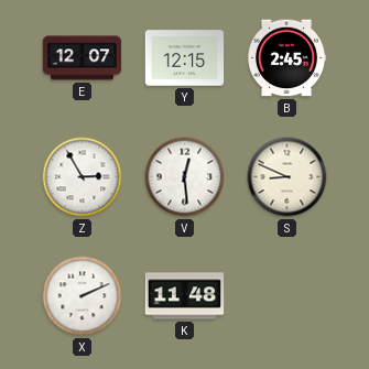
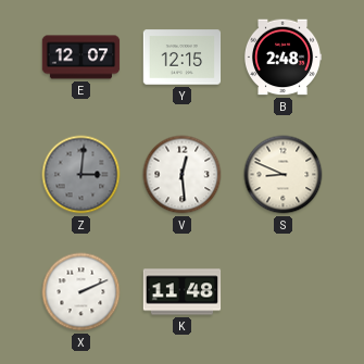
B: 2:45 -> 2:48
Z: 2:55 -> 3:01
Z dial: white -> grey
